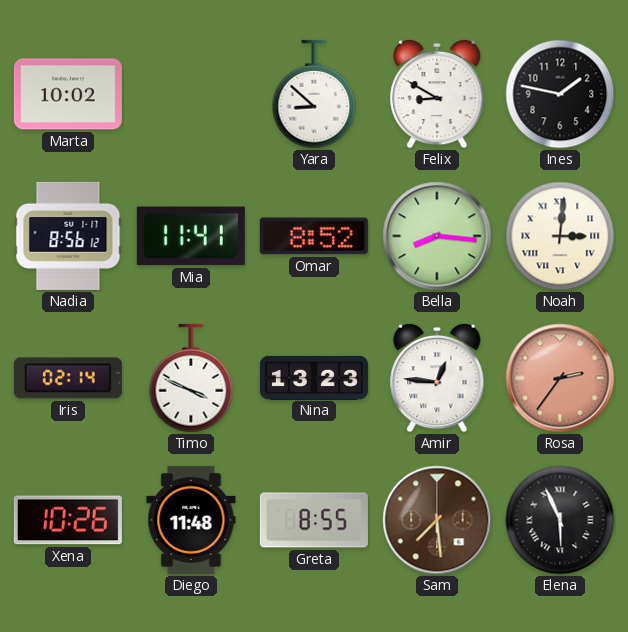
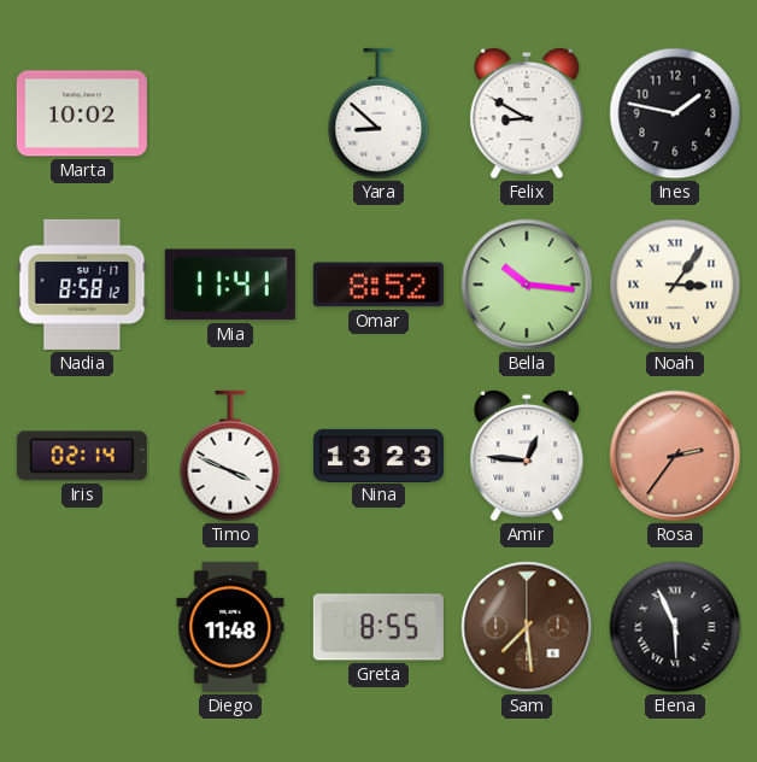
Nadia: 8:56 -> 8:58
Bella: 8:16 -> 10:16
Noah: 3:01 -> 3:06
Xena: 10:26 -> none
